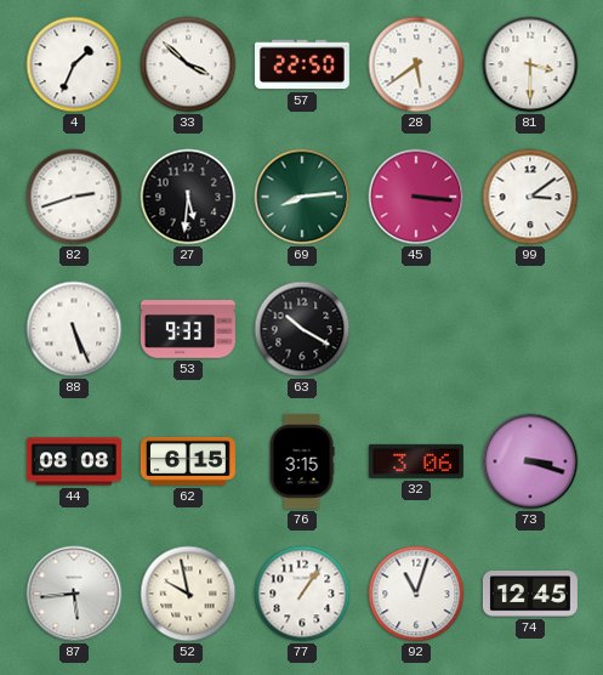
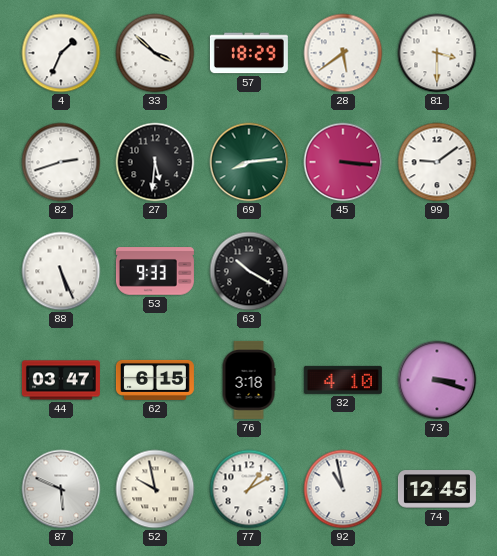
57: 22:50 -> 18:29
99: 3:09 -> 9:09
44: 08:08 -> 03:47
76: 3:15 -> 3:18
32: 3:06 -> 4:10
87: 5:44 -> 5:49
77: 1:06 -> 1:10
92: 11:03 -> 10:58
